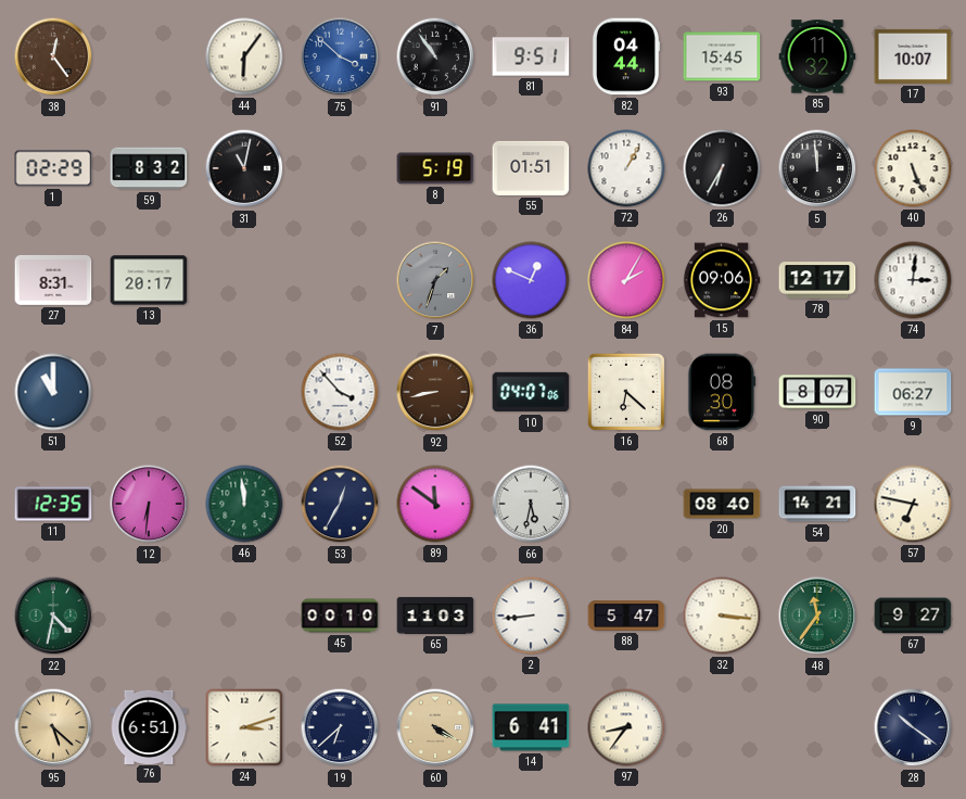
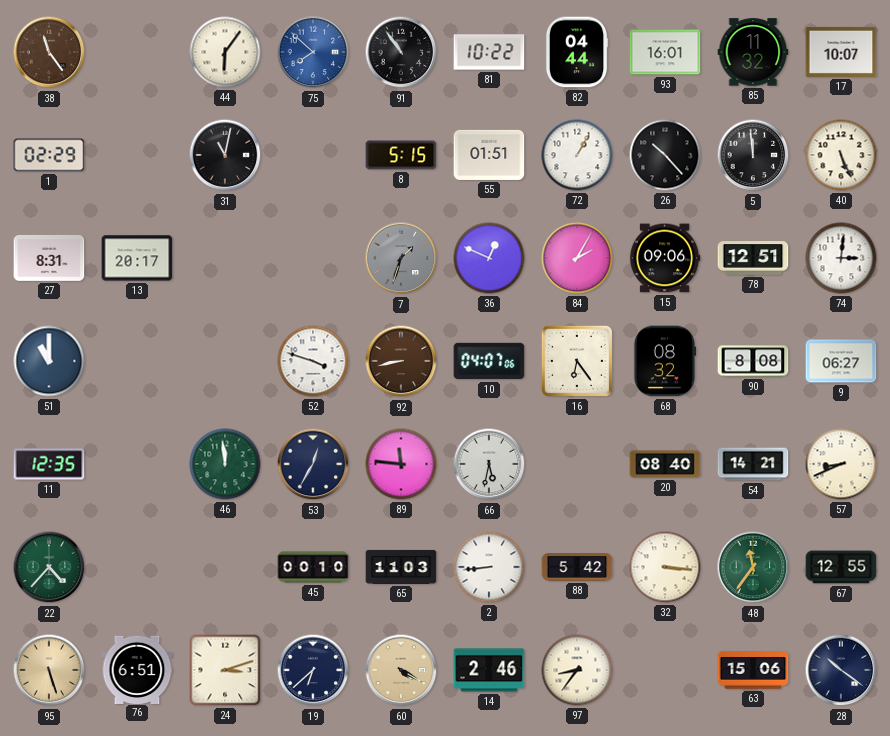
38: 12:24 -> 11:24
75: 3:52 -> 7:52
81: 9:51 -> 10:22
93: 15:45 -> 16:01
59: 8:32 -> none
8: 5:19 -> 5:15
26: 6:35 -> 10:23
78: 12:17 -> 12:51
52: 3:53 -> 3:48
16: 6:22 -> 6:24
68: 08:30 -> 08:32
90: 8:07 -> 8:08
12: 6:31 -> none
89: 11:51 -> 11:46
57: 6:47 -> 8:41
22: 4:32 -> 4:37
88: 5:47 -> 5:42
67: 9:27 -> 12:55
95: 5:22 -> 5:27
14: 6:41 -> 2:46
63: none -> 15:06
